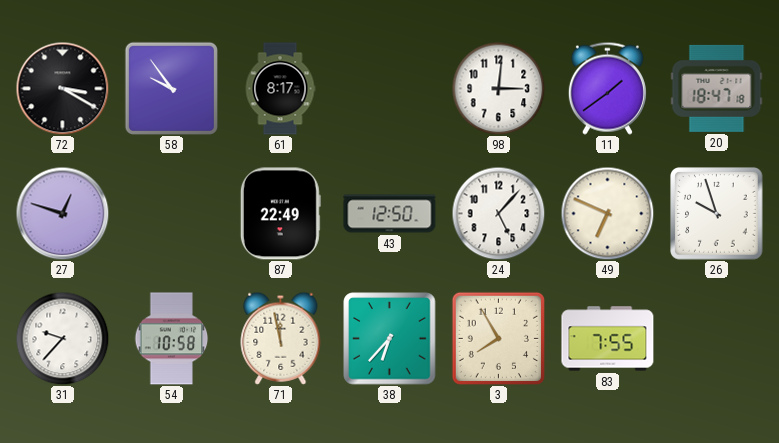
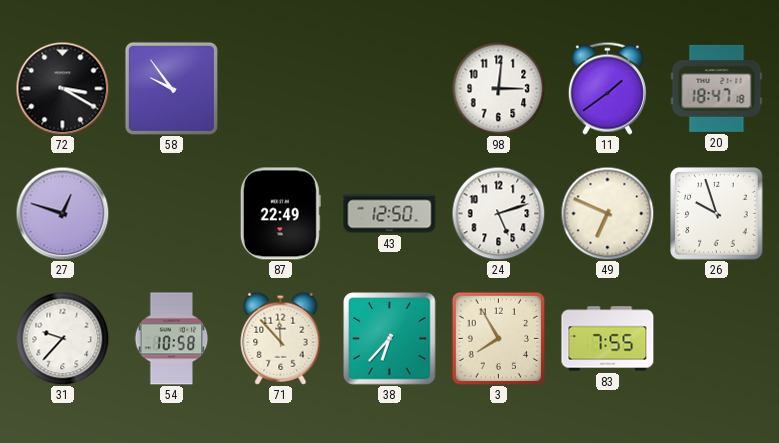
61: 8:17 -> none
24: 5:07 -> 5:12
71: 11:58 -> 11:53
